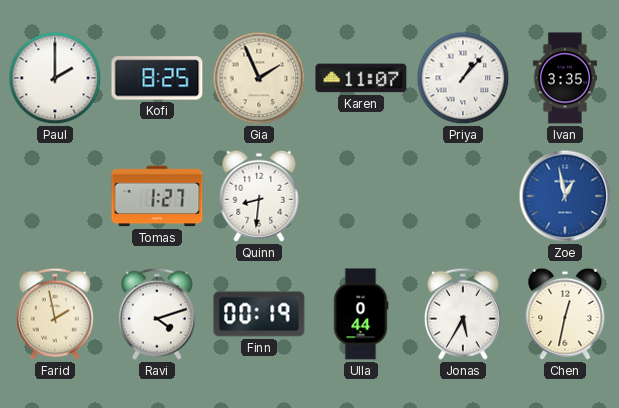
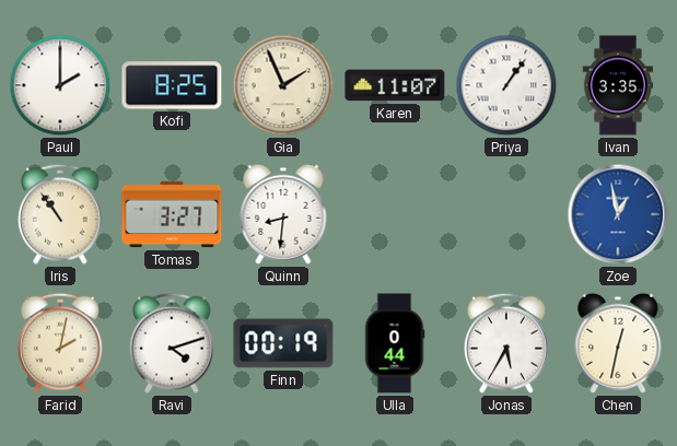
Priya: 1:07 -> 1:06
Iris: none -> 10:54
Tomas: 1:27 -> 3:27
Farid: 1:58 -> 2:02
